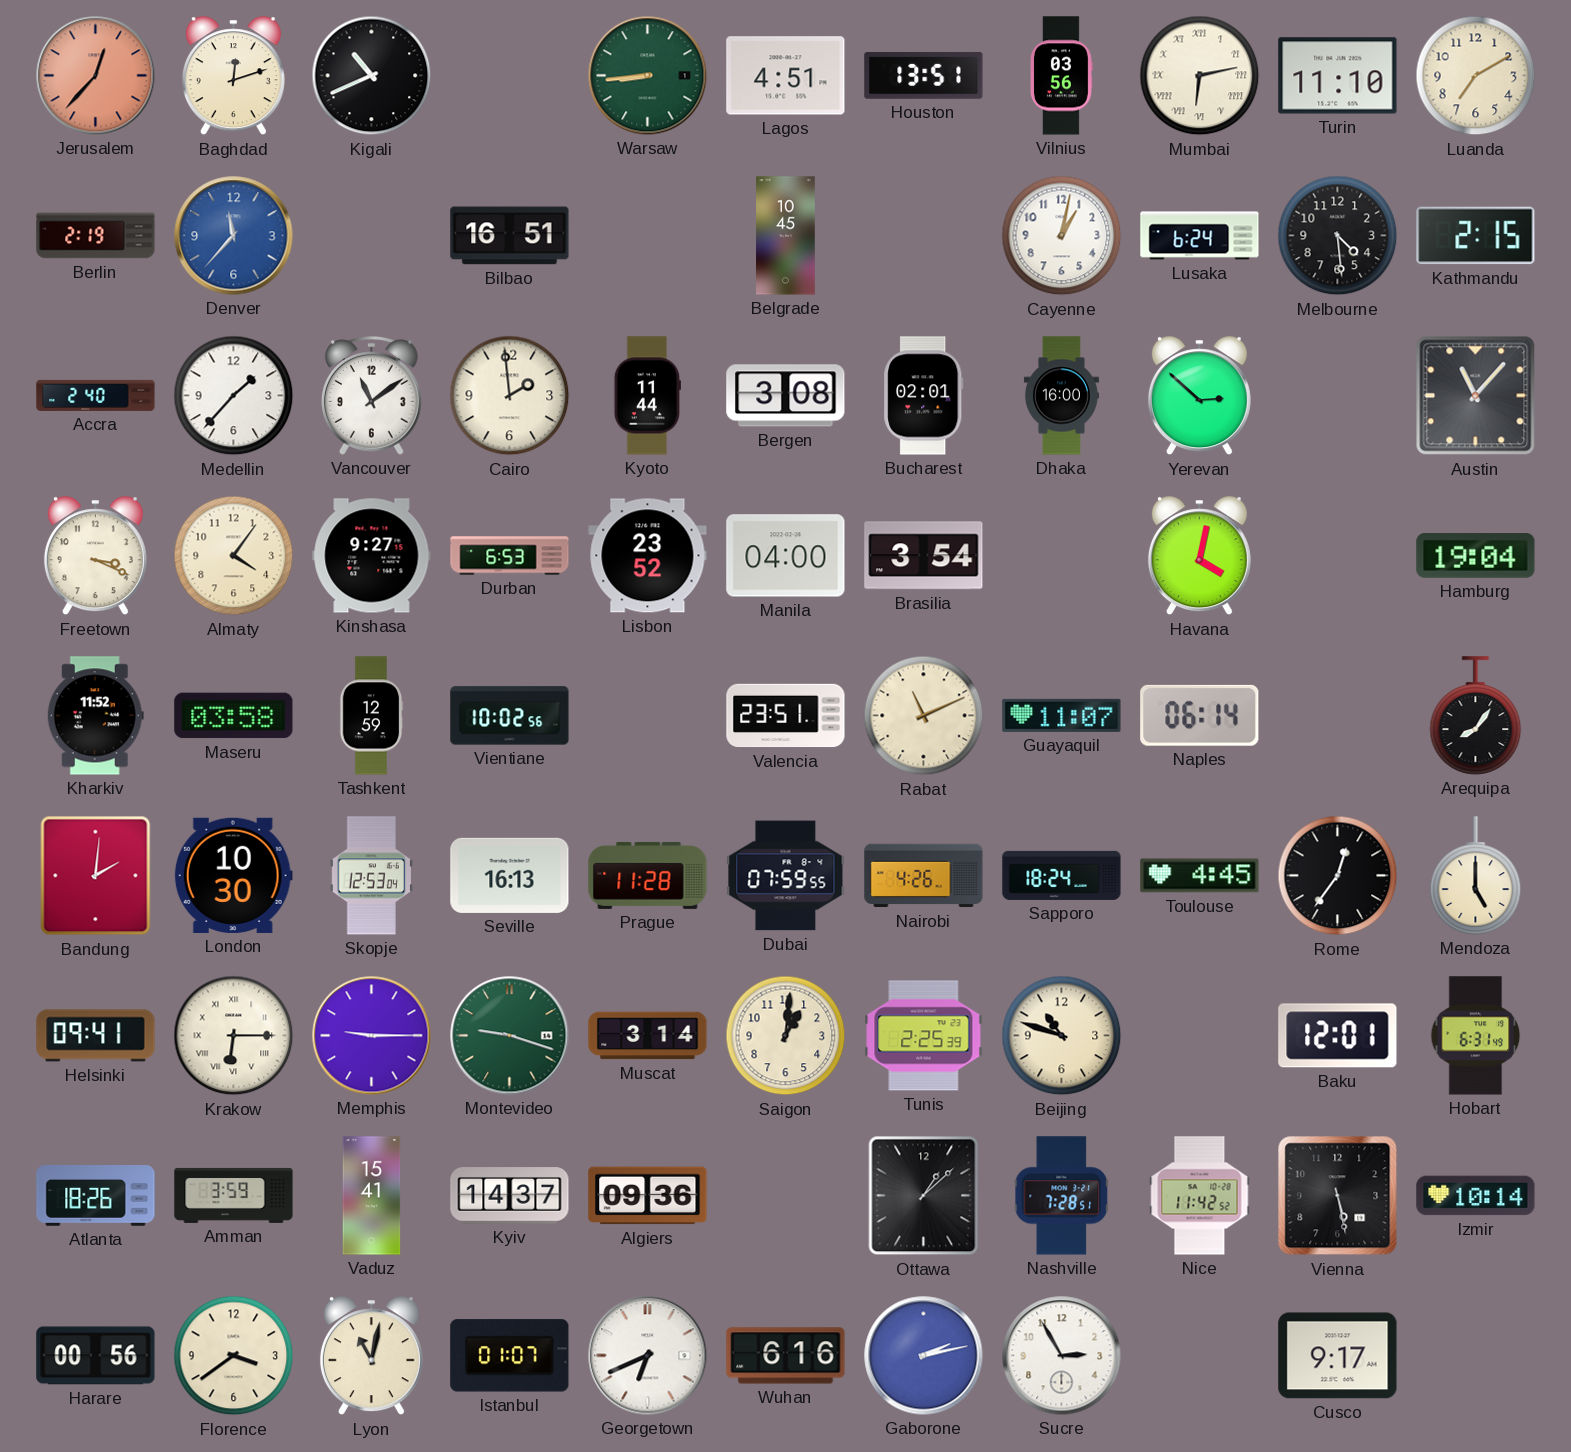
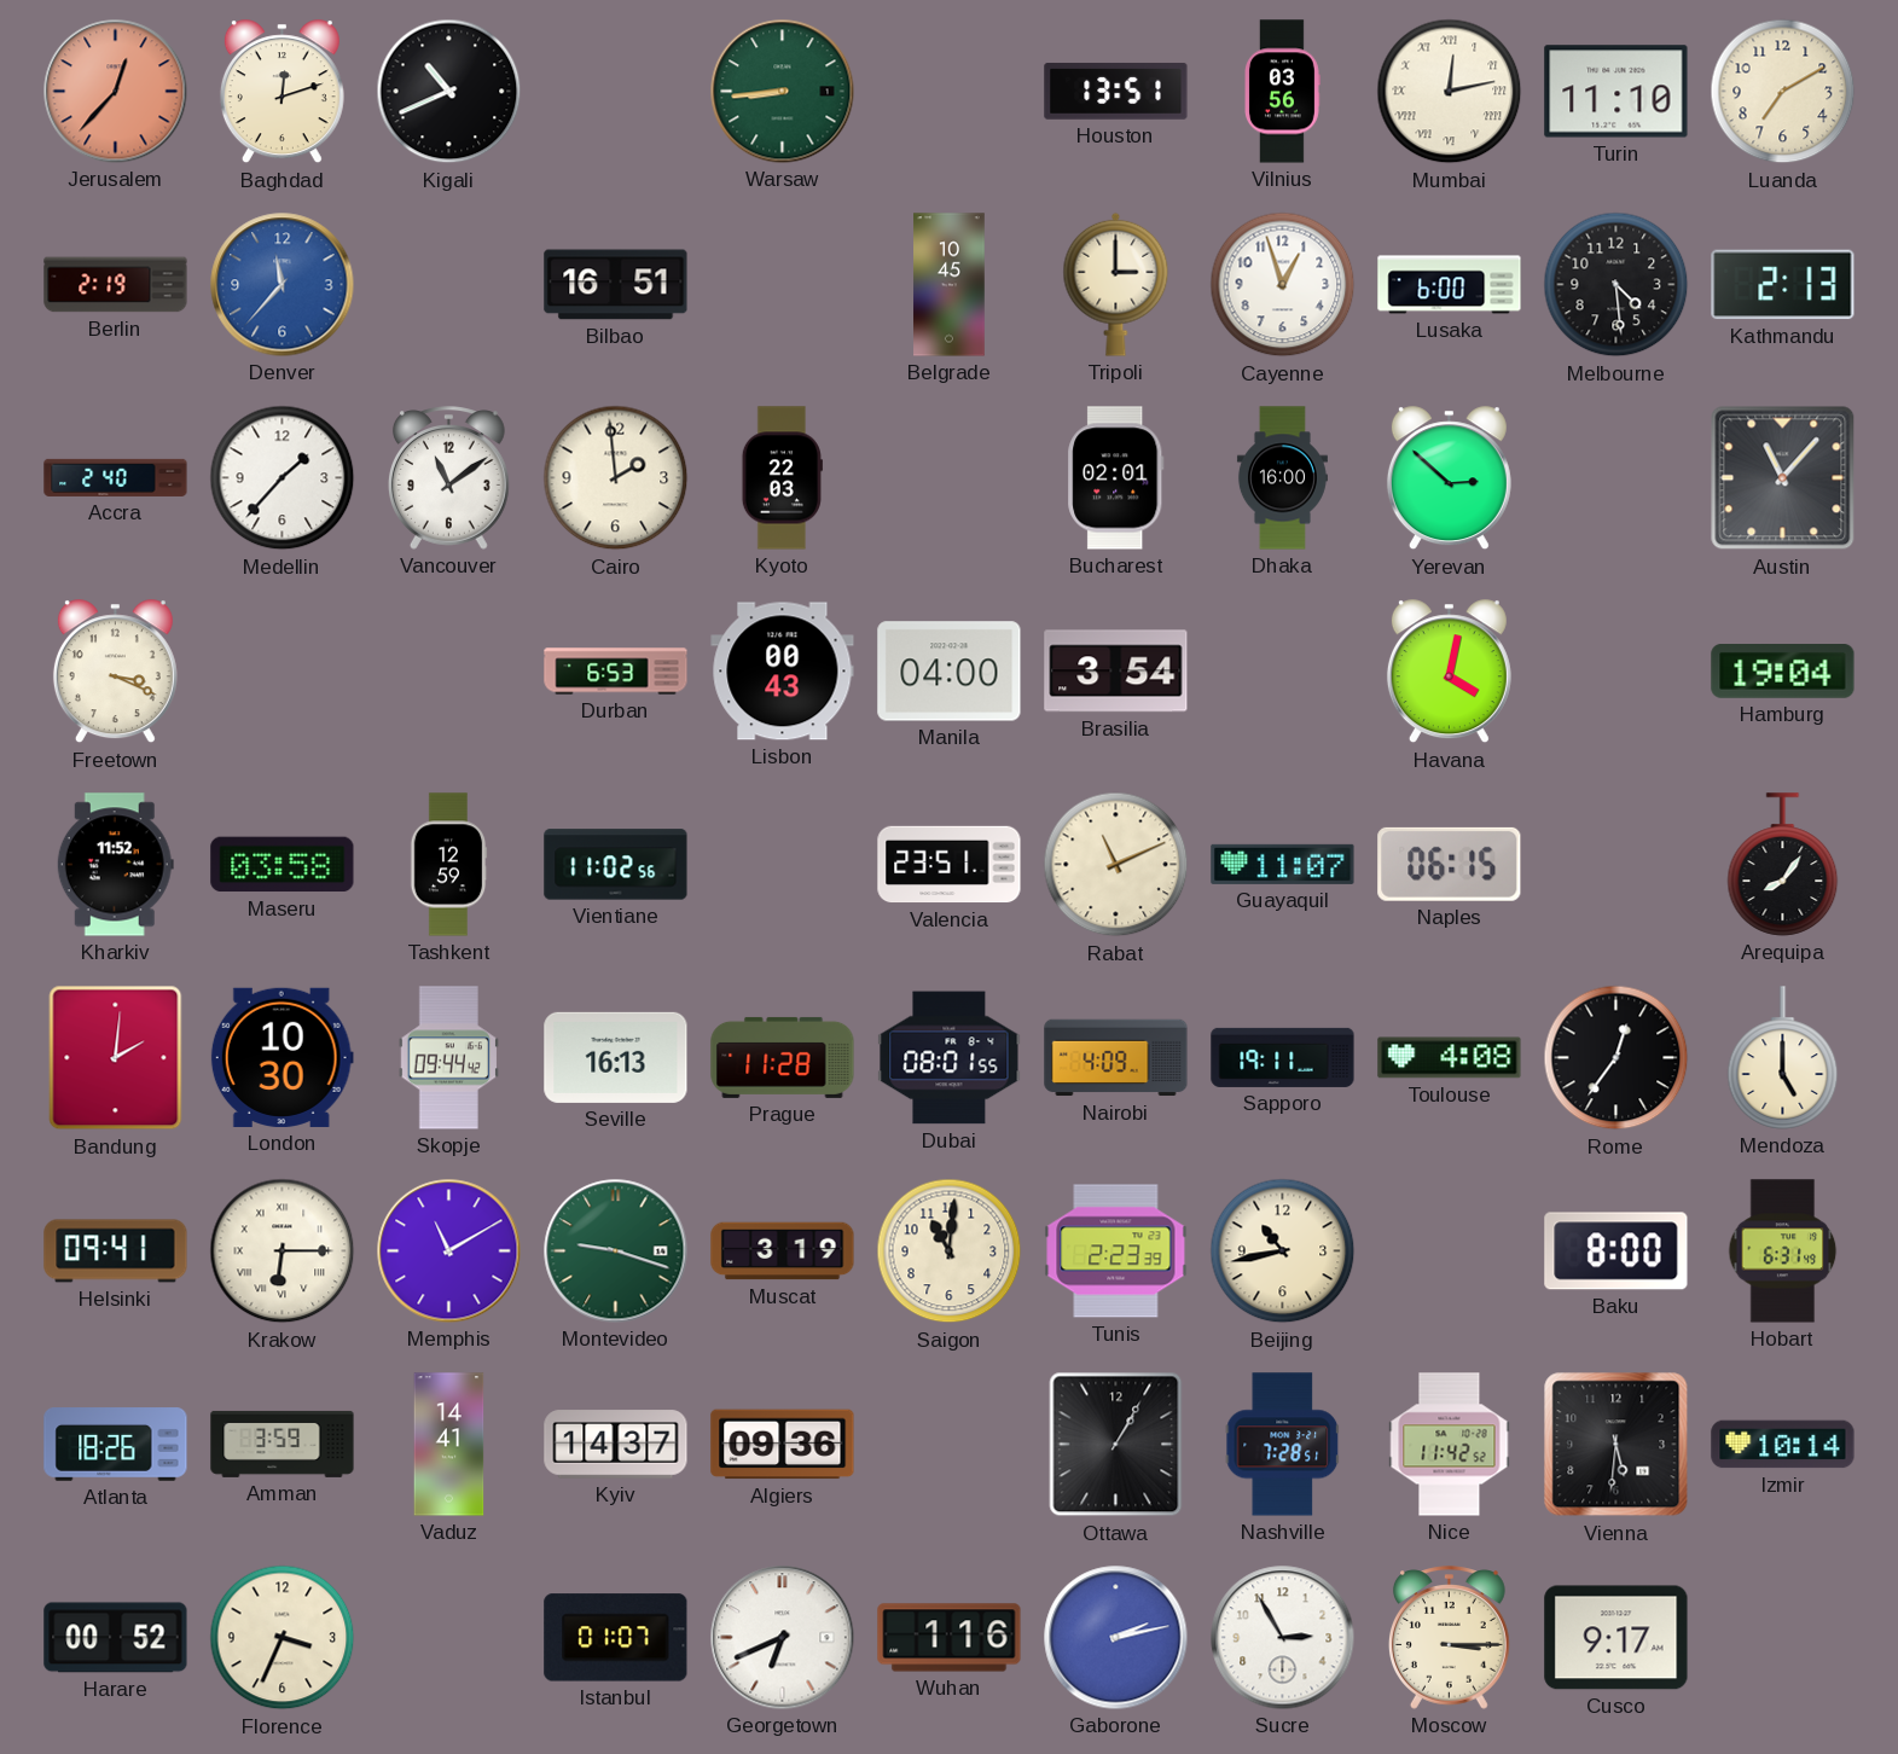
Lagos: 4:51 -> none
Mumbai: 6:13 -> 12:13
Tripoli: none -> 3:00
Cayenne: 1:02 -> 12:57
Lusaka: 6:24 -> 6:00
Kathmandu: 2:15 -> 2:13
Kyoto: 11:44 -> 22:03
Bergen: 3:08 -> none
Almaty: 4:06 -> none
Kinshasa: 9:27 -> none
Lisbon: 23:52 -> 00:43
Vientiane: 10:02 -> 11:02
Naples: 06:14 -> 06:15
Skopje: 12:53 -> 09:44
Dubai: 07:59 -> 08:01
Nairobi: 4:26 -> 4:09
Sapporo: 18:24 -> 19:11
Toulouse: 4:45 -> 4:08
Memphis: 9:15 -> 11:10
Muscat: 3:14 -> 3:19
Saigon: 1:01 -> 11:01
Tunis: 2:25 -> 2:23
Beijing: 10:48 -> 10:43
Baku: 12:01 -> 8:00
Vaduz: 15:41 -> 14:41
Ottawa: 1:08 -> 1:05
Vienna: 5:28 -> 5:31
Harare: 00:56 -> 00:52
Florence: 3:39 -> 3:34
Lyon: 11:02 -> none
Wuhan: 6:16 -> 1:16
Moscow: none -> 3:15
